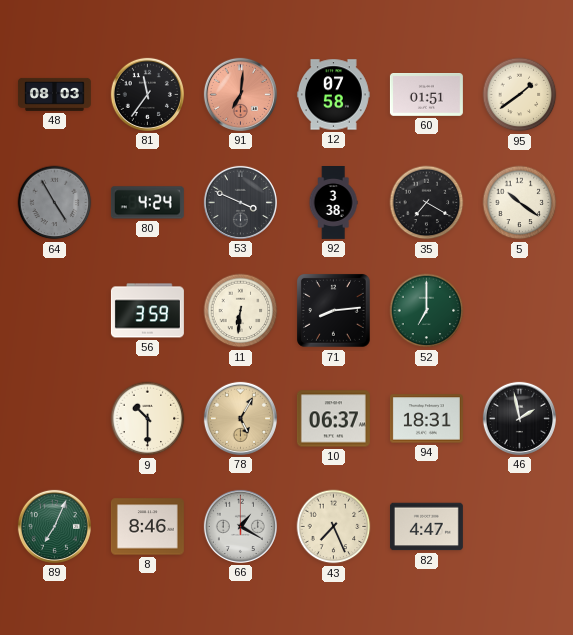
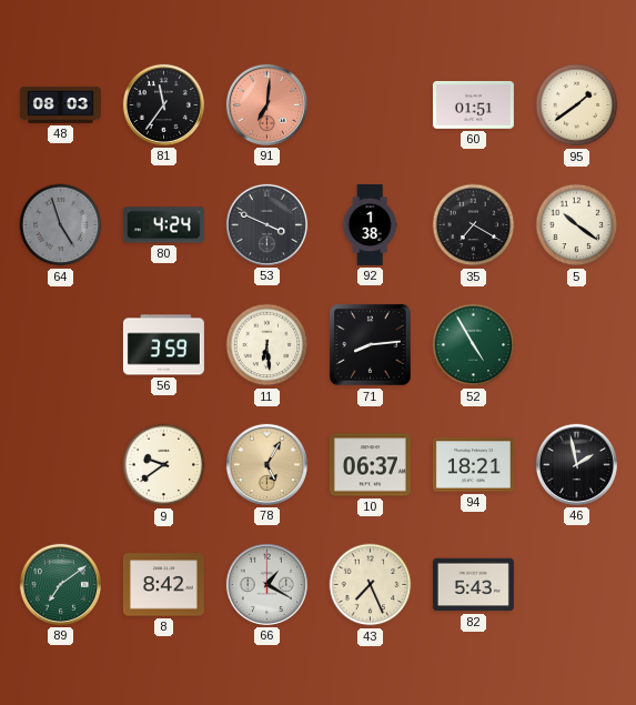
12: 07:58 -> none
64: 4:55 -> 4:57
92: 3:38 -> 1:38
11: 6:31 -> 6:29
52: 7:00 -> 4:55
9: 10:30 -> 9:39
94: 18:31 -> 18:21
89: 7:04 -> 7:09
8: 8:46 -> 8:42
82: 4:47 -> 5:43
